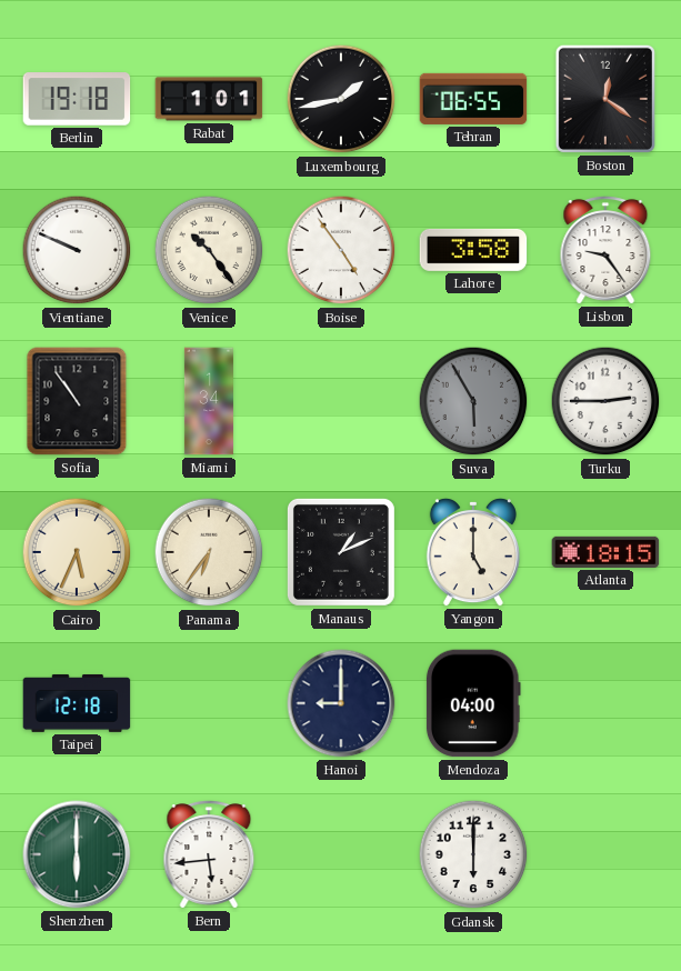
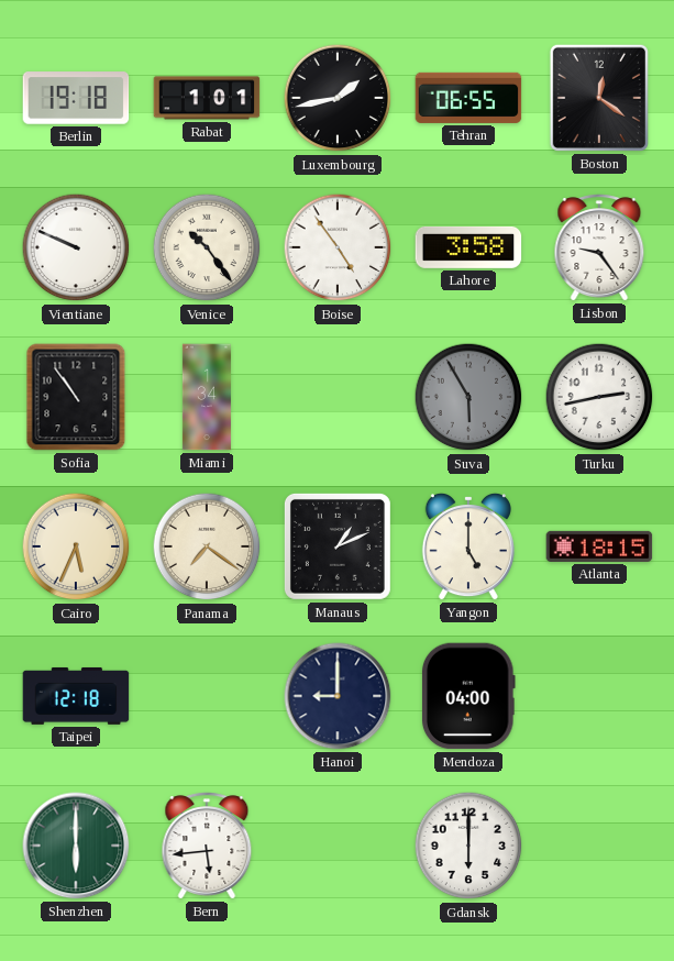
Turku: 2:45 -> 2:43
Panama: 6:36 -> 7:21
